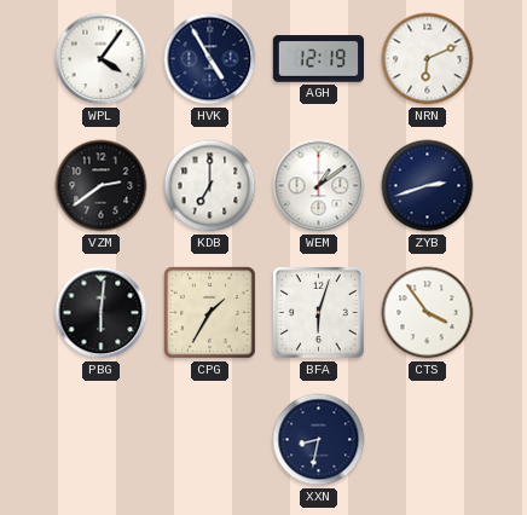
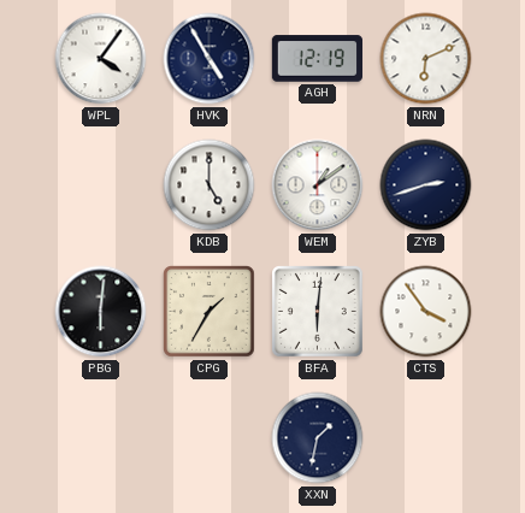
VZM: 2:39 -> none
KDB: 7:00 -> 5:00
BFA: 6:03 -> 6:01
XXN: 8:32 -> 1:32
